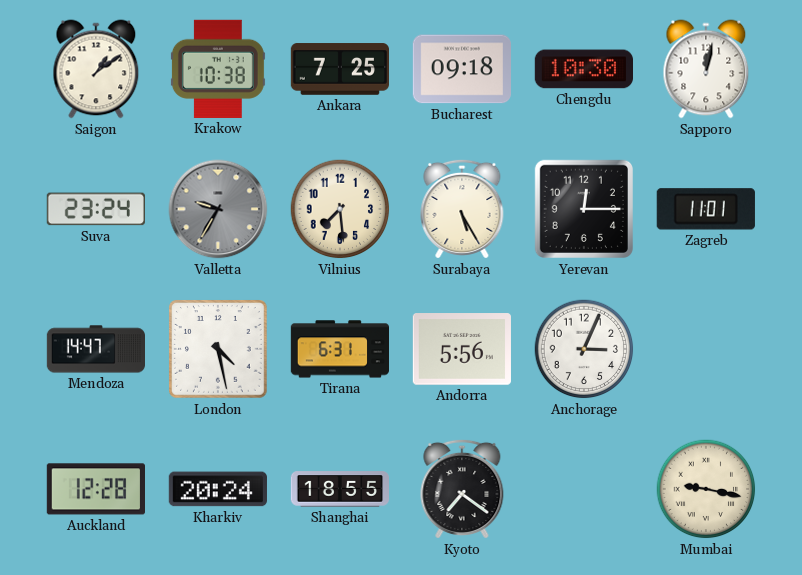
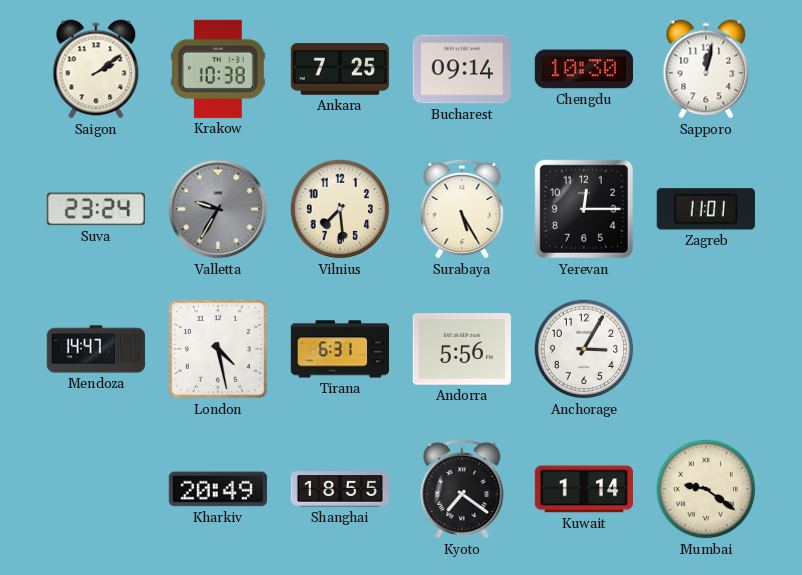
Saigon: 1:09 -> 2:09
Bucharest: 09:18 -> 09:14
Anchorage: 3:04 -> 3:05
Auckland: 12:28 -> none
Kharkiv: 20:24 -> 20:49
Kuwait: none -> 1:14
Mumbai: 9:17 -> 9:21
